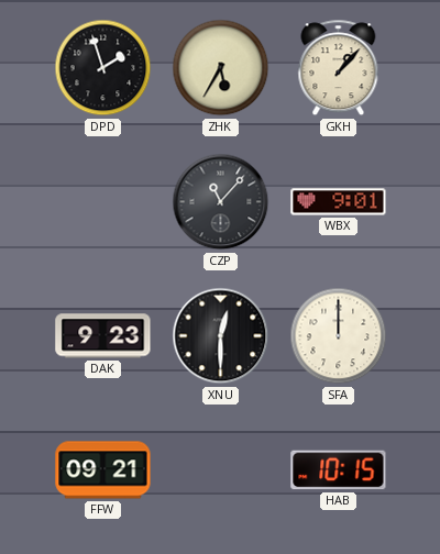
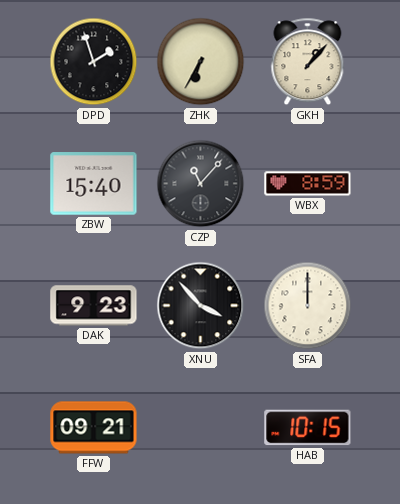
ZHK: 5:35 -> 6:35
ZBW: none -> 15:40
WBX: 9:01 -> 8:59
XNU: 12:30 -> 3:53
